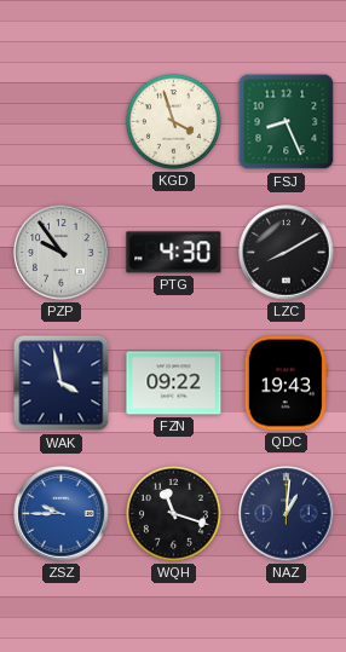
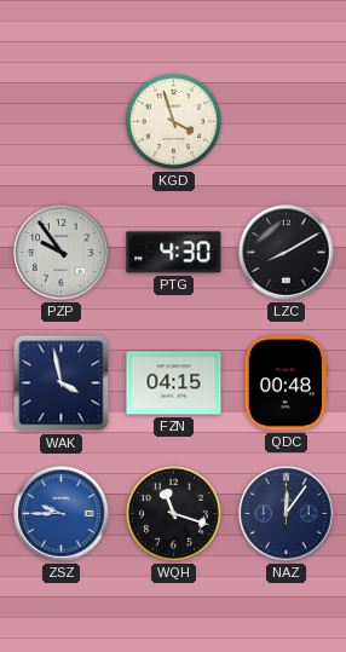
FSJ: 8:26 -> none
FZN: 09:22 -> 04:15
QDC: 19:43 -> 00:48
NAZ: 1:01 -> 12:06
